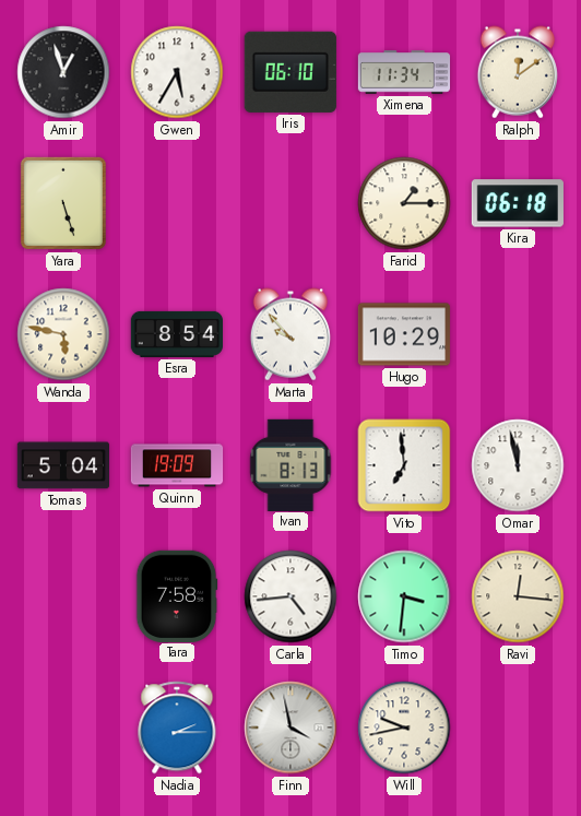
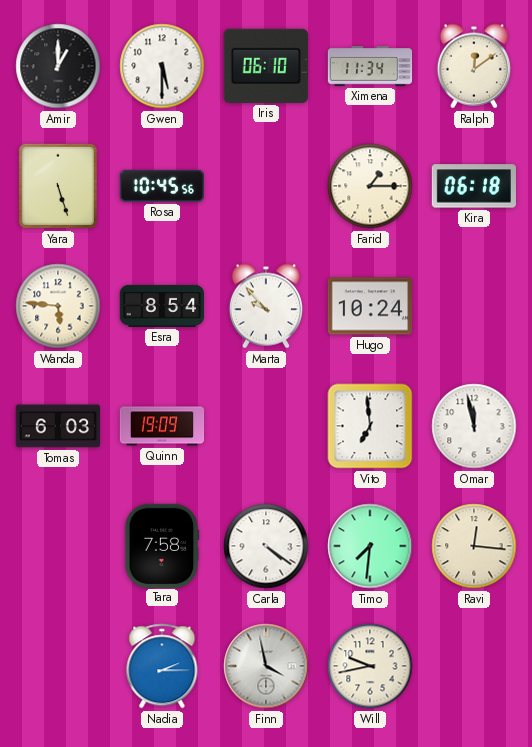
Amir: 12:57 -> 1:00
Gwen: 5:35 -> 5:30
Rosa: none -> 10:45
Wanda: 5:47 -> 5:46
Hugo: 10:29 -> 10:24
Tomas: 5:04 -> 6:03
Ivan: 8:13 -> none
Carla: 4:44 -> 4:21
Timo: 3:31 -> 7:31
